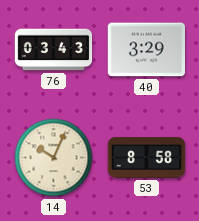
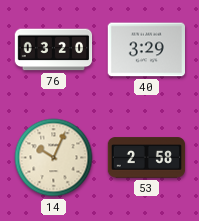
76: 03:43 -> 03:20
53: 8:58 -> 2:58
